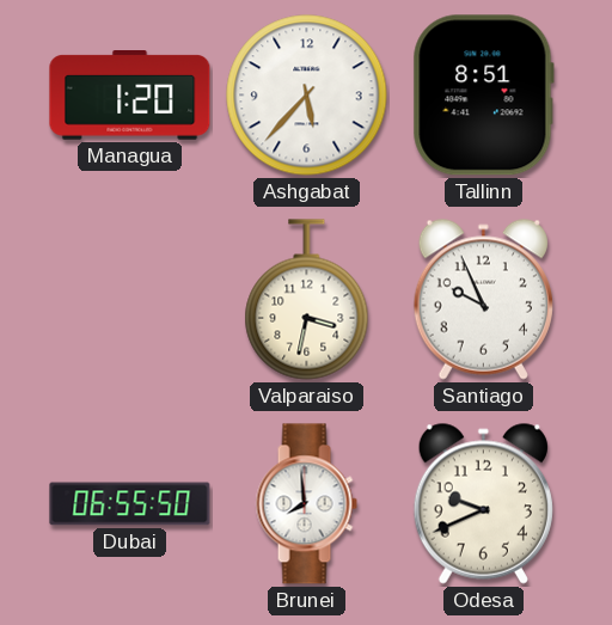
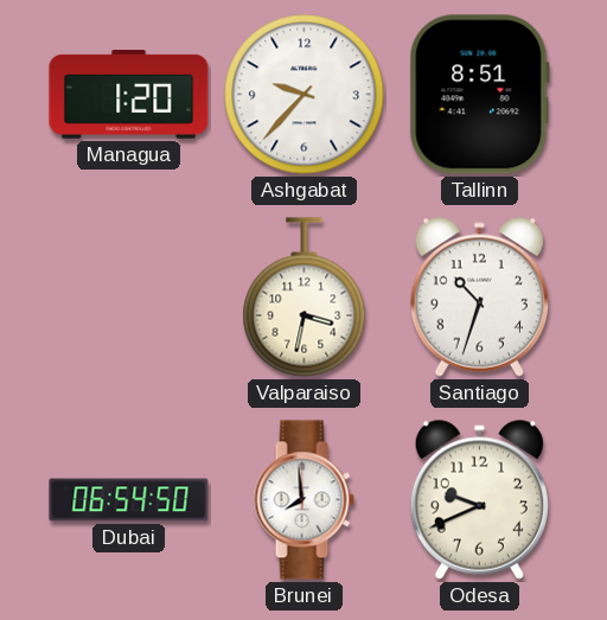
Ashgabat: 5:37 -> 9:37
Santiago: 9:56 -> 10:33
Dubai: 06:55 -> 06:54
